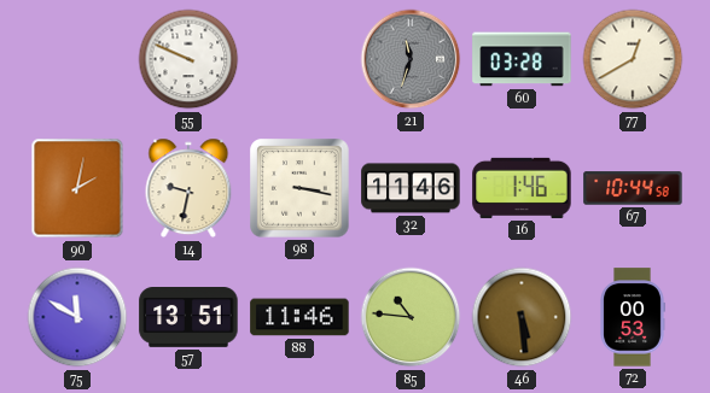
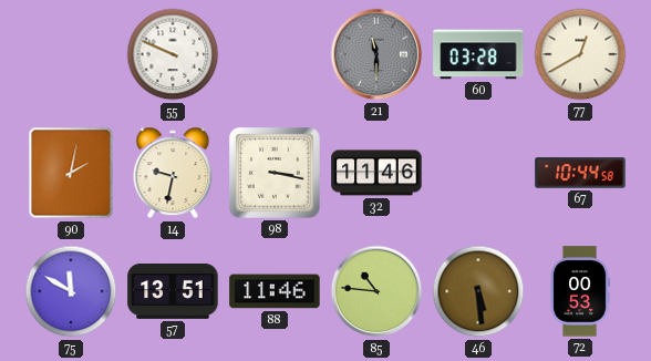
21: 11:33 -> 11:30
16: 1:46 -> none
